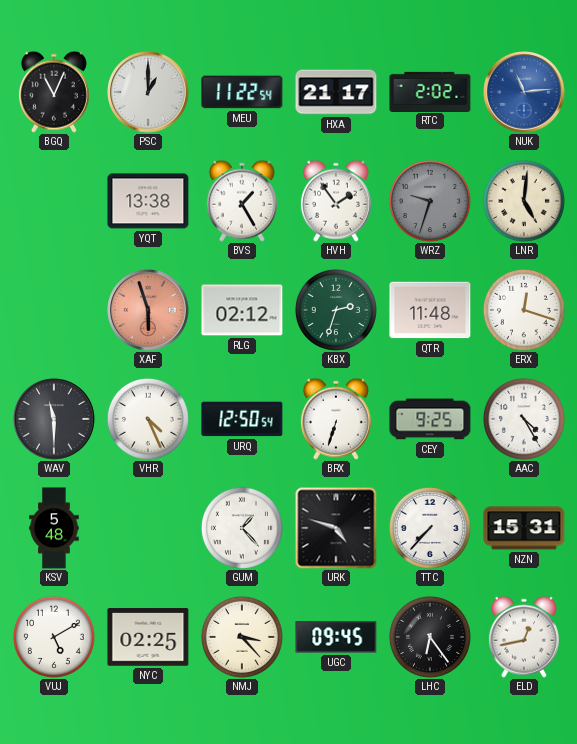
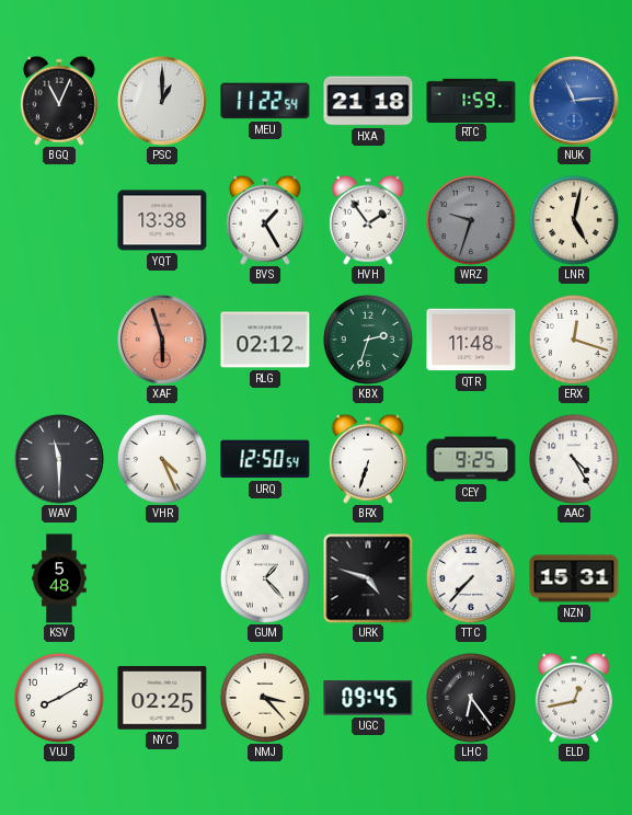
HXA: 21:17 -> 21:18
RTC: 2:02 -> 1:59
LNR: 5:01 -> 5:02
VUJ: 5:10 -> 8:10
